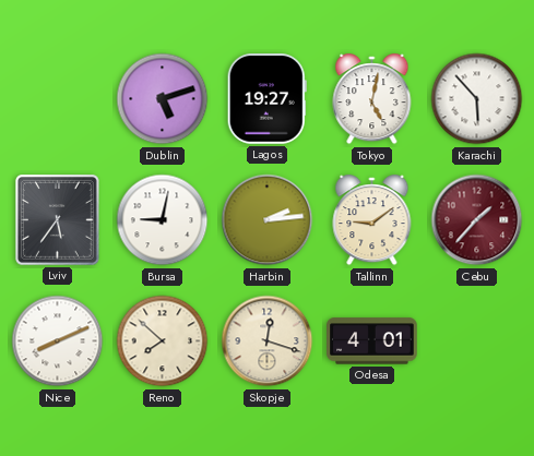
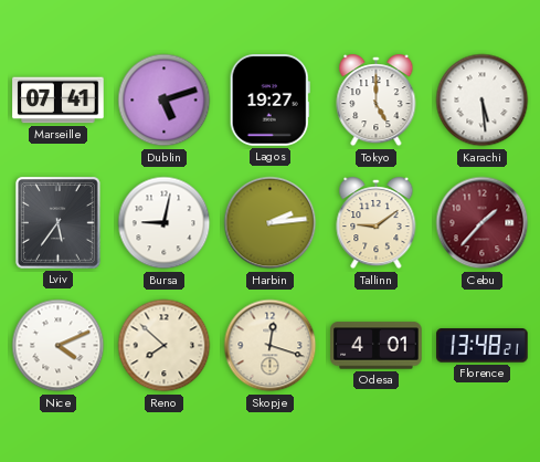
Marseille: none -> 07:41
Tokyo: 5:02 -> 5:00
Karachi: 5:53 -> 5:29
Nice: 8:11 -> 4:11
Florence: none -> 13:48
